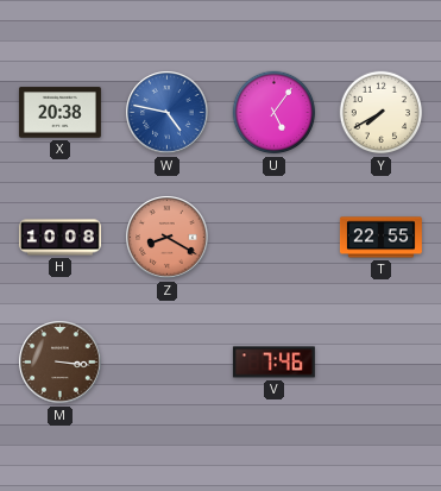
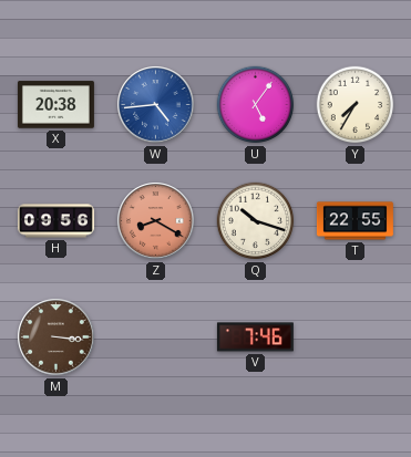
W: 4:47 -> 4:44
Y: 7:40 -> 7:35
H: 10:08 -> 09:56
Q: none -> 10:18
